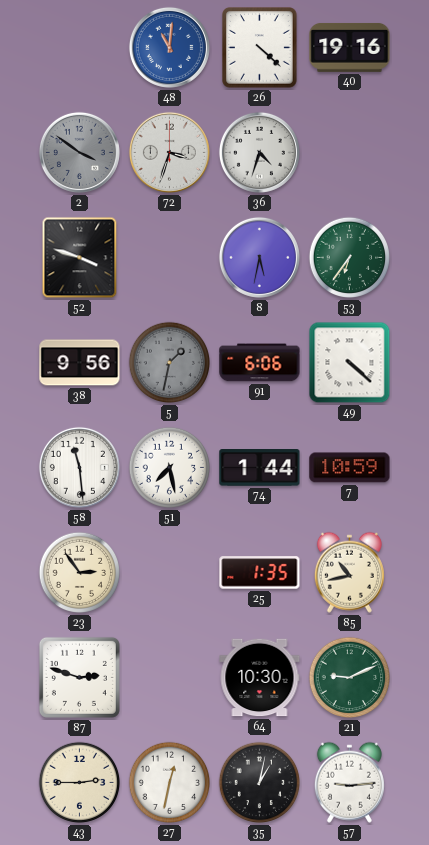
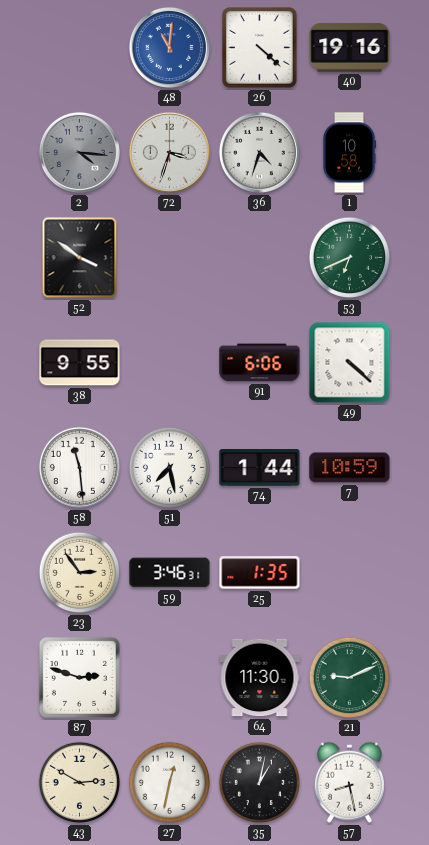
2: 3:51 -> 4:16
1: none -> 10:58
52: 3:48 -> 3:51
8: 5:32 -> none
53: 6:36 -> 6:41
38: 9:56 -> 9:55
5: 1:32 -> none
59: none -> 3:46
85: 10:43 -> none
64: 10:30 -> 11:30
43: 2:45 -> 2:50
57: 9:14 -> 8:28
